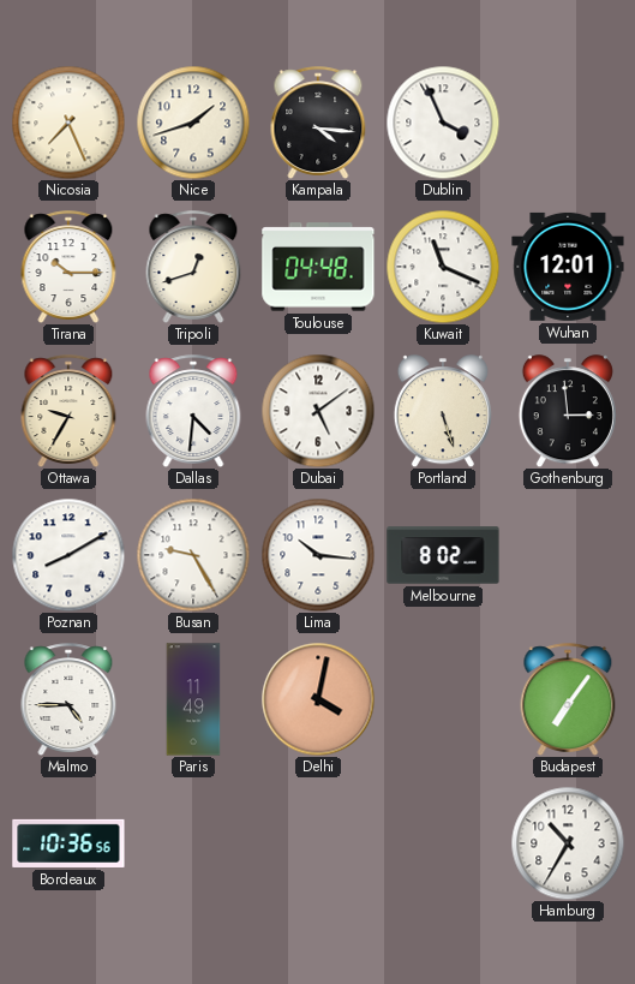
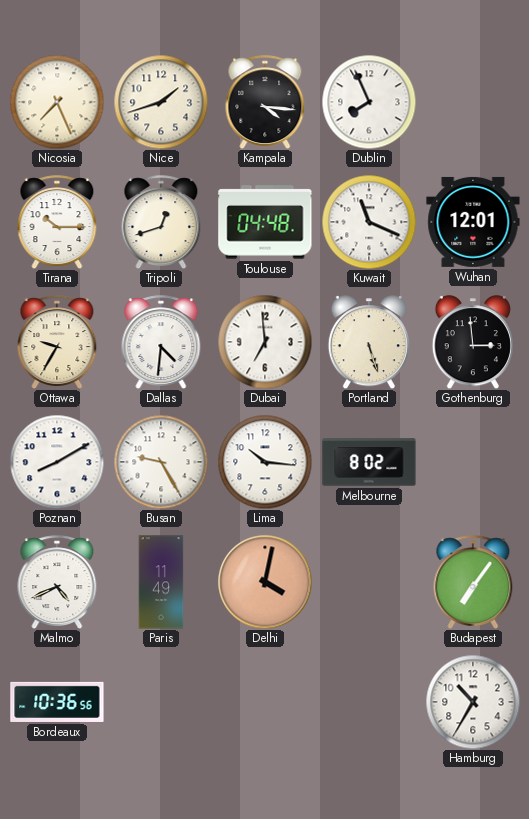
Dublin: 3:56 -> 7:56
Dubai: 5:09 -> 6:59
Malmo: 4:45 -> 4:41
